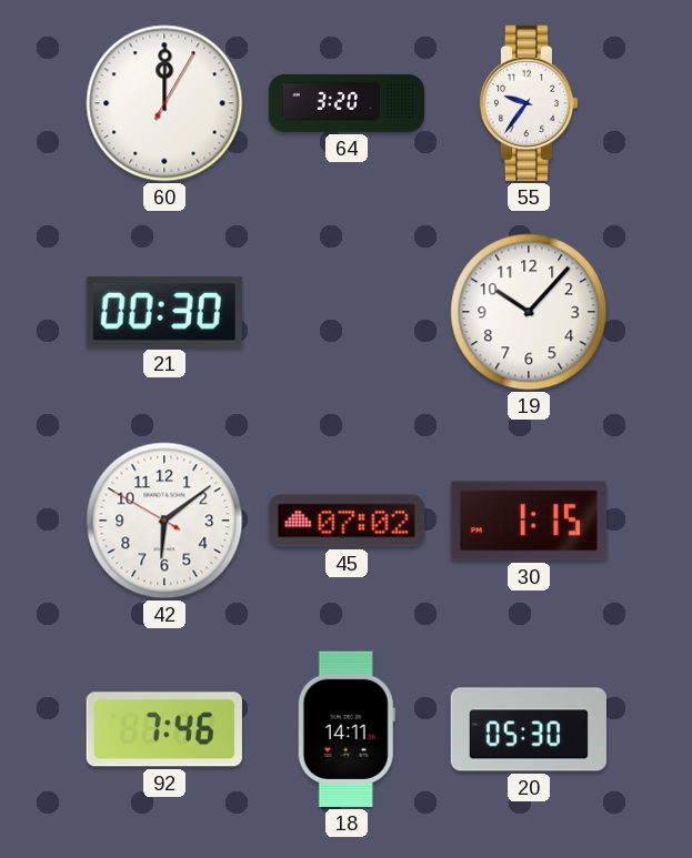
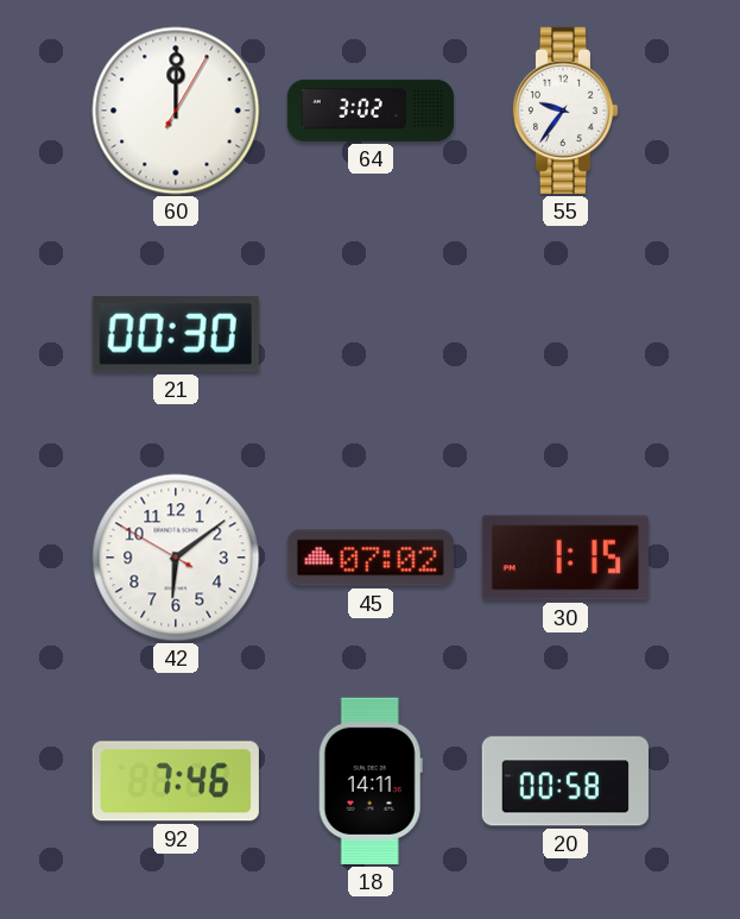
64: 3:20 -> 3:02
19: 10:07 -> none
20: 05:30 -> 00:58
